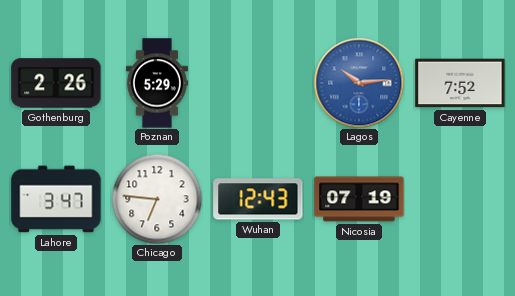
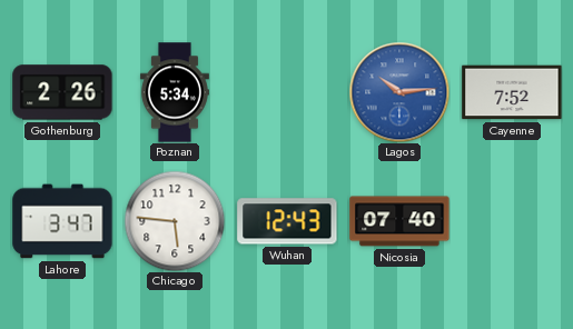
Poznan: 5:29 -> 5:34
Chicago: 6:46 -> 5:46
Nicosia: 07:19 -> 07:40
